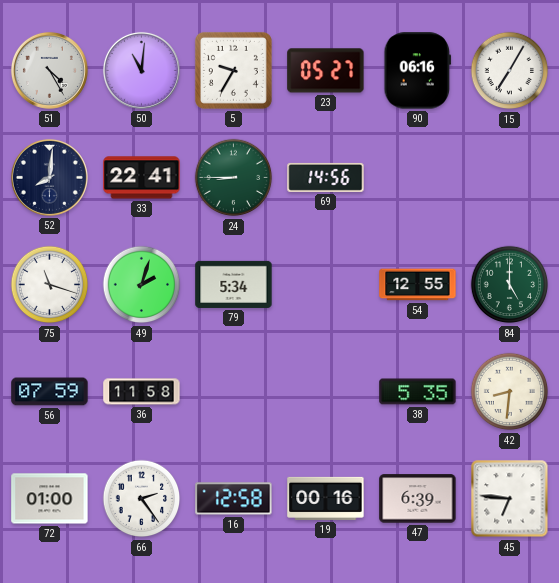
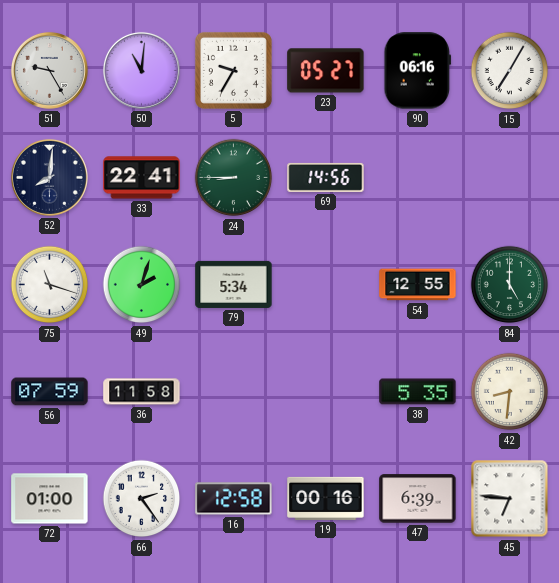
51: 4:25 -> 9:25
